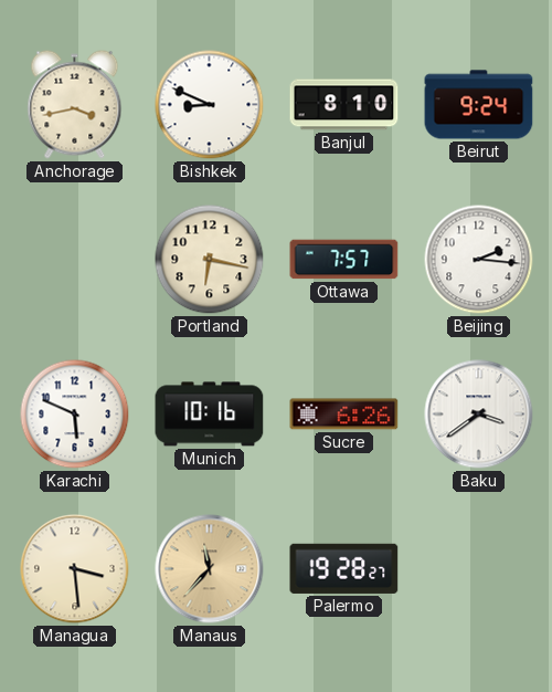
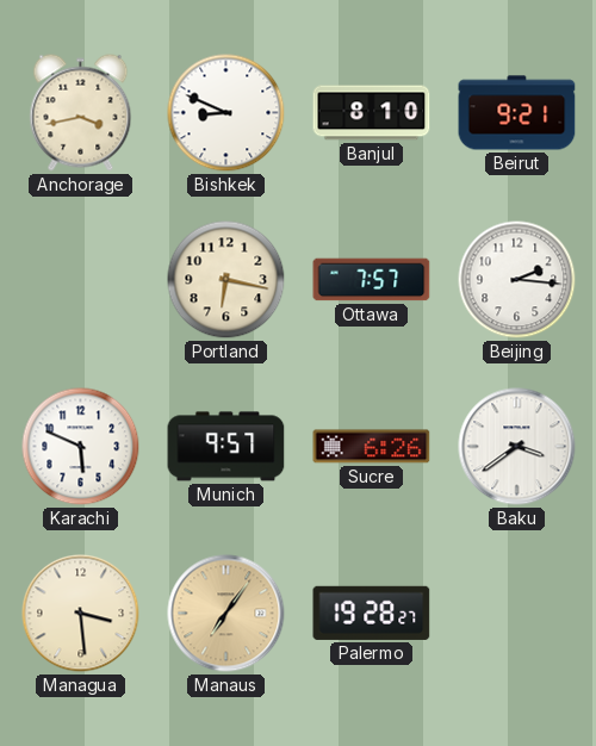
Beirut: 9:24 -> 9:21
Munich: 10:16 -> 9:57
Manaus: 11:37 -> 7:06
